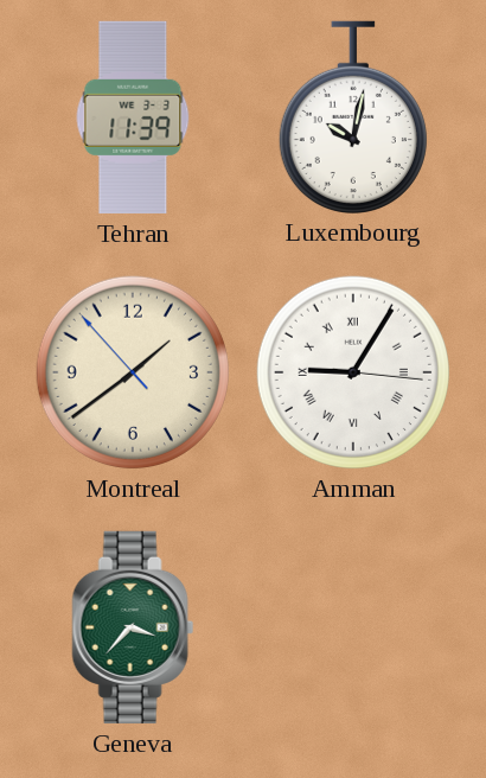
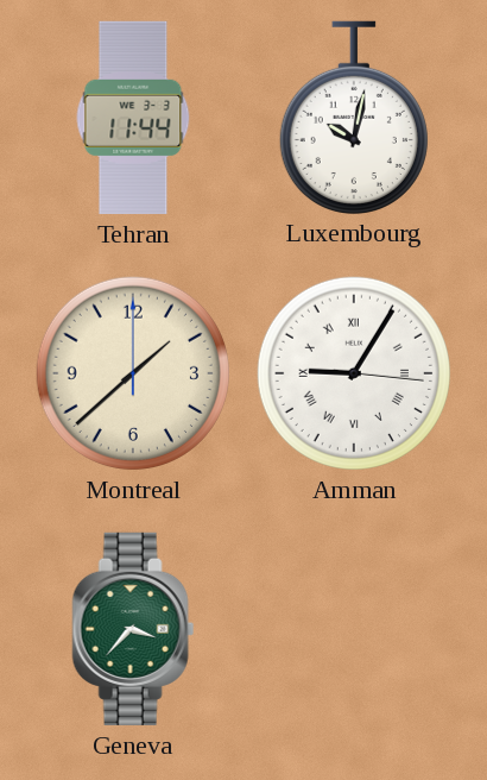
Tehran: 11:39 -> 11:44
Montreal: 1:38:53 -> 1:38:00
